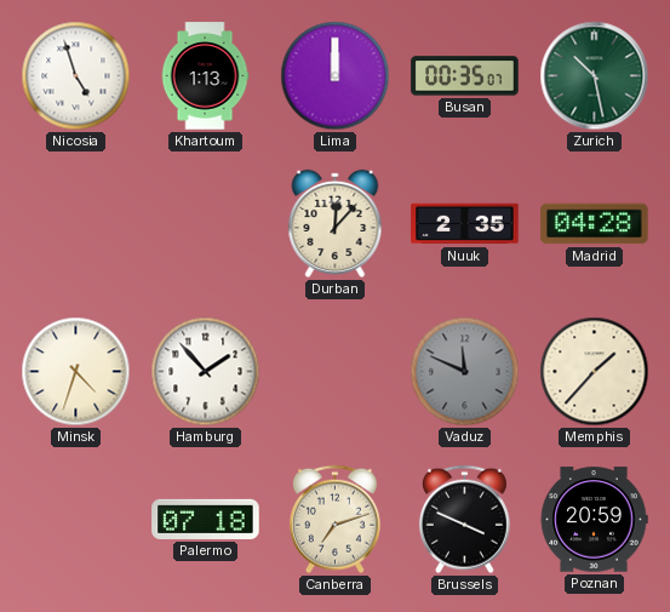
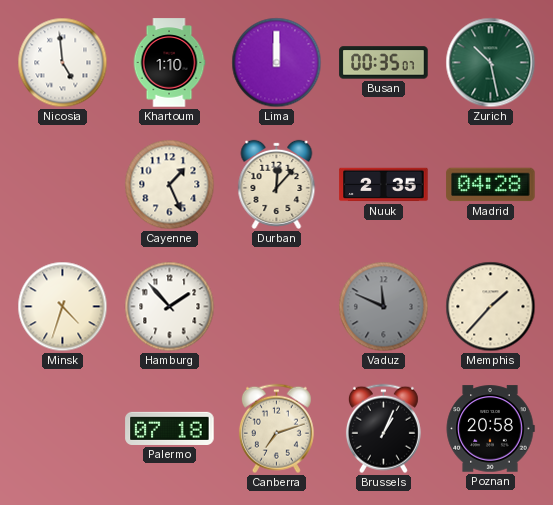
Nicosia: 4:57 -> 4:59
Khartoum: 1:13 -> 1:10
Cayenne: none -> 1:26
Brussels: 3:49 -> 1:04
Poznan: 20:59 -> 20:58
